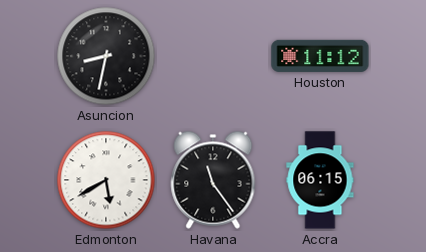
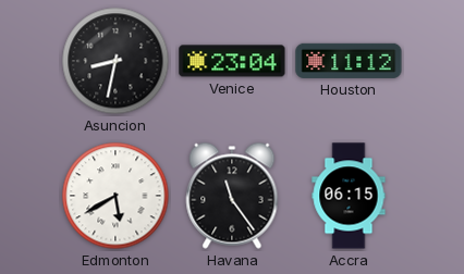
Venice: none -> 23:04
